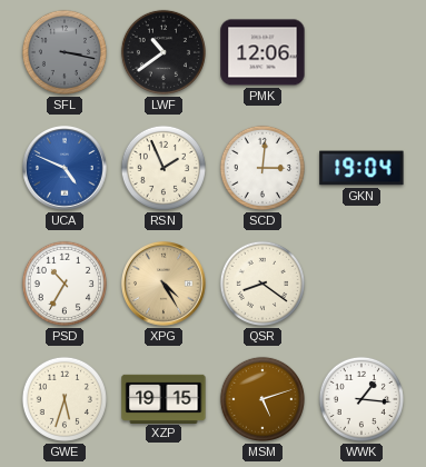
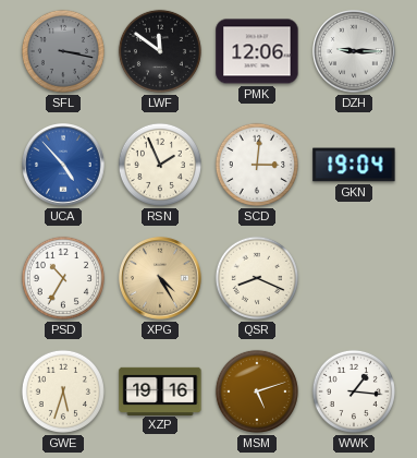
LWF: 10:39 -> 11:51
DZH: none -> 9:15
UCA: 4:49 -> 4:53
QSR: 8:21 -> 8:19
XZP: 19:15 -> 19:16
